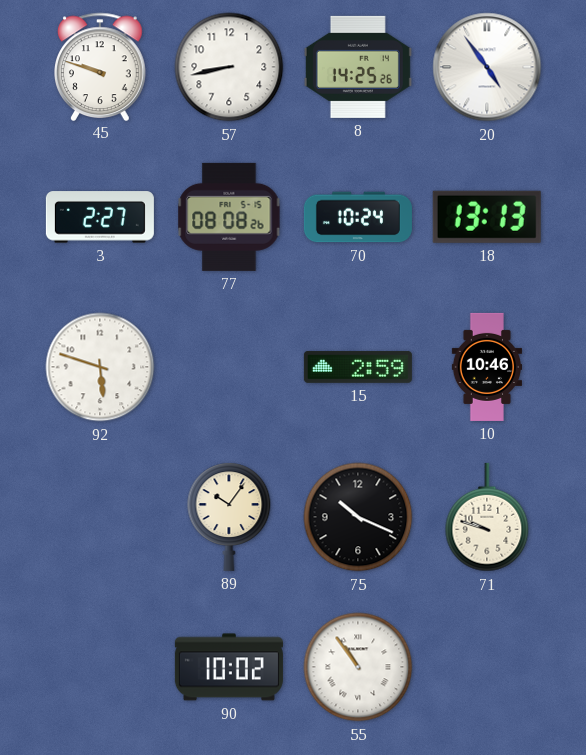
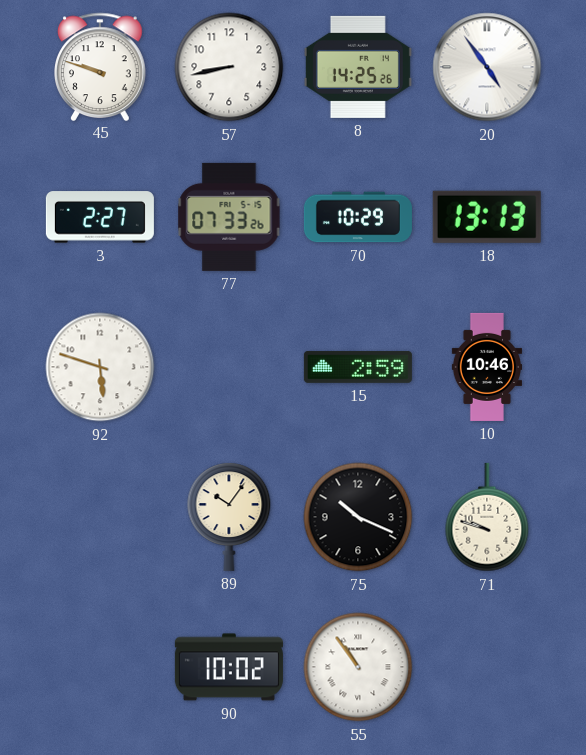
77: 08:08 -> 07:33
70: 10:24 -> 10:29
